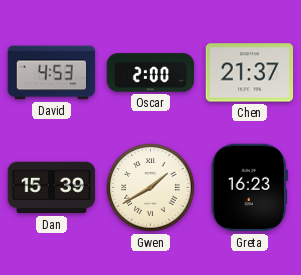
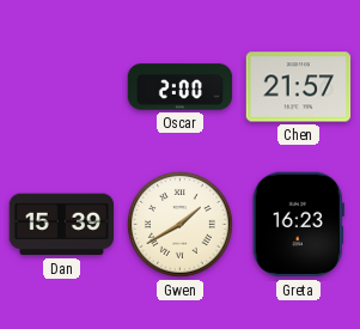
David: 4:53 -> none
Chen: 21:37 -> 21:57
